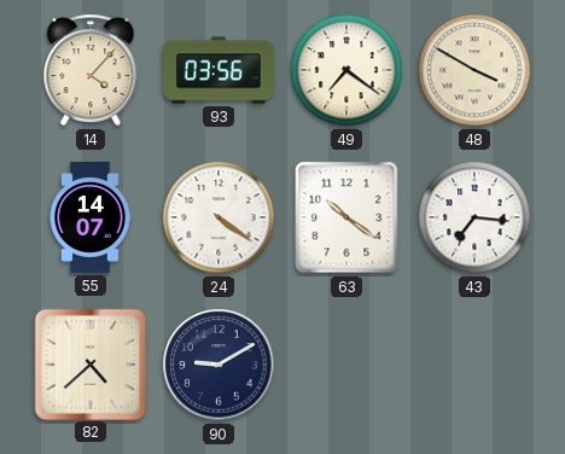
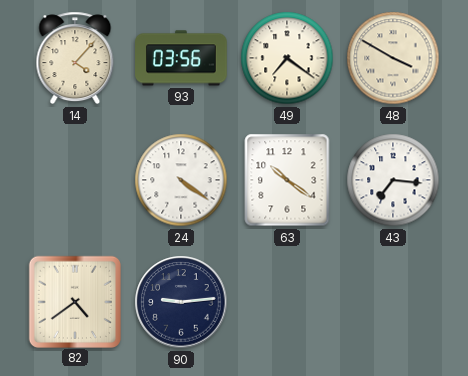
55: 14:07 -> none
82: 4:38 -> 4:39
90: 9:10 -> 9:14
